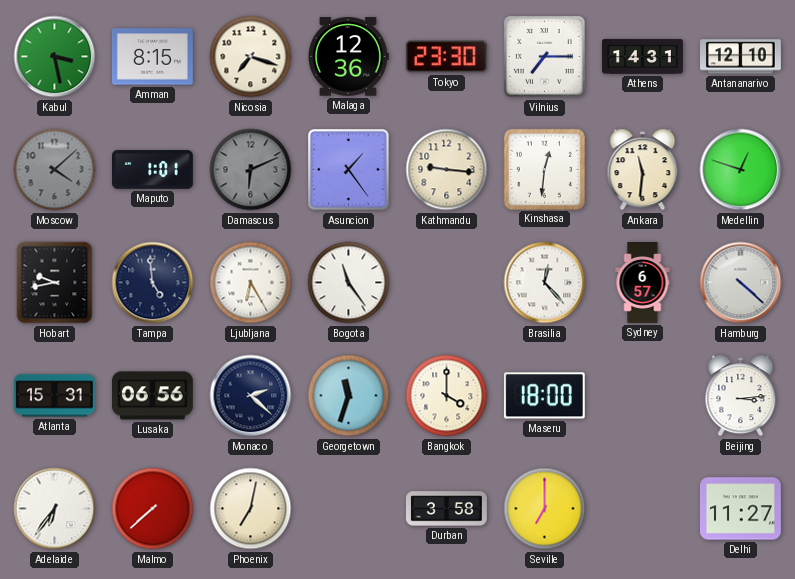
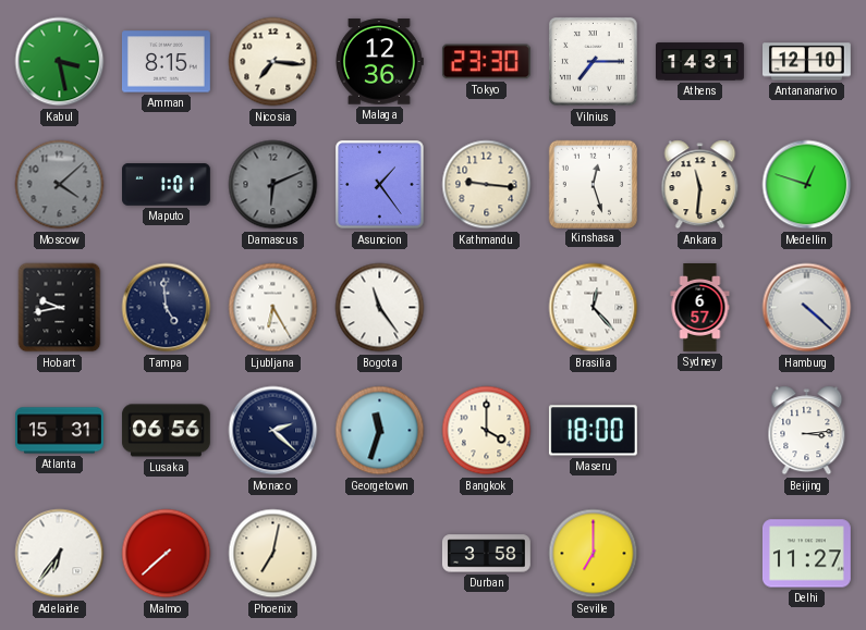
Nicosia: 7:18 -> 7:16
Kinshasa: 12:31 -> 12:27
